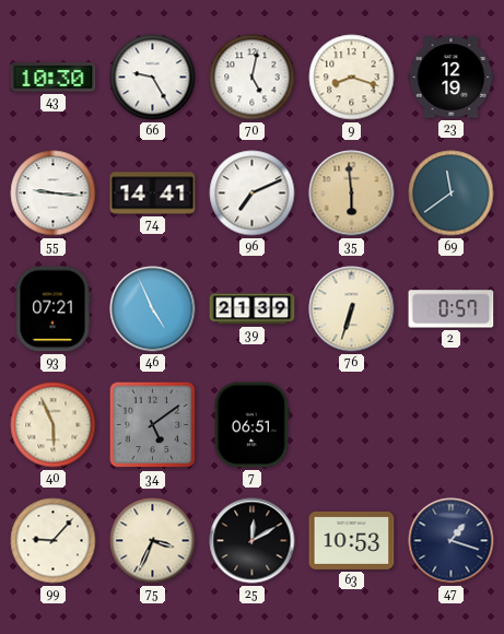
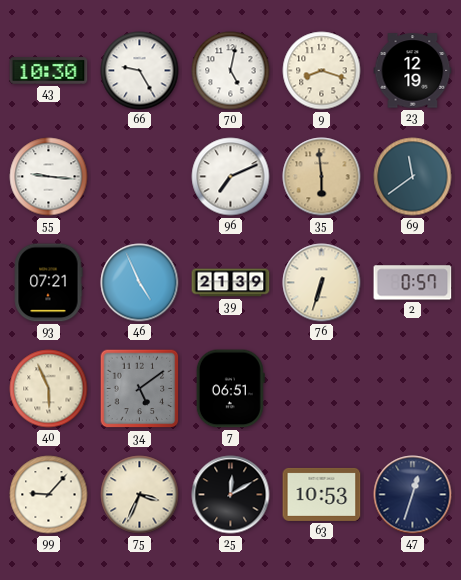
74: 14:41 -> none
47: 1:18 -> 12:33
